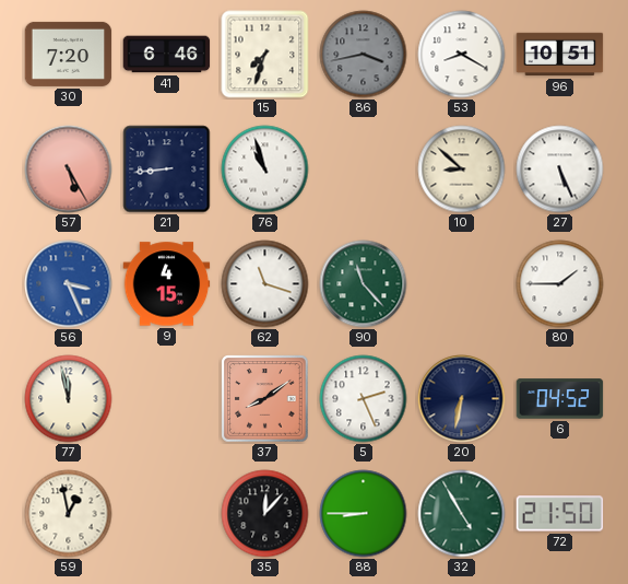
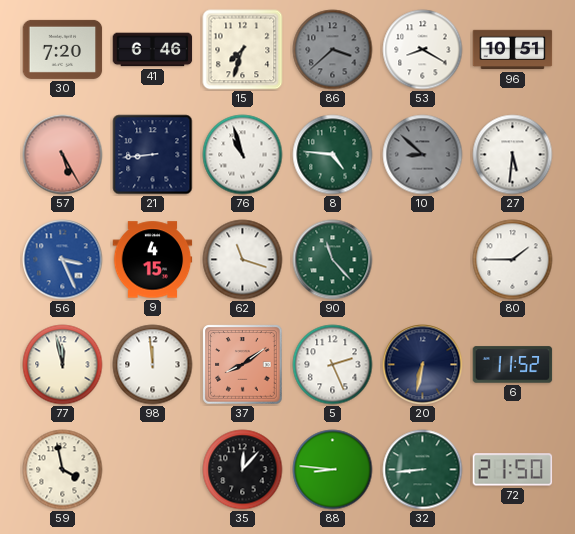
86: 3:43 -> 3:38
8: none -> 4:46
10 dial: cream -> grey
27: 5:26 -> 5:31
98: none -> 11:59
6: 04:52 -> 11:52
59: 12:58 -> 3:58
88: 8:45 -> 8:46
32: 4:55 -> 8:44
